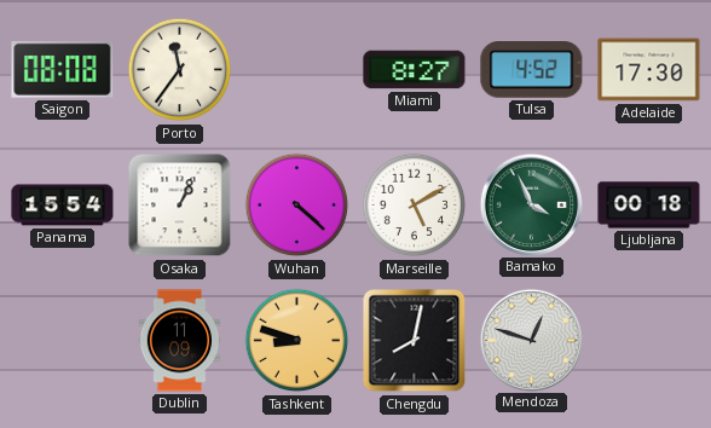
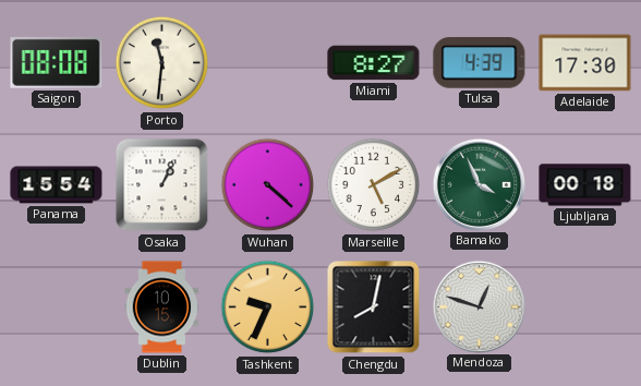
Porto: 11:36 -> 11:31
Tulsa: 4:52 -> 4:39
Dublin: 11:09 -> 10:15
Tashkent: 8:48 -> 9:34
